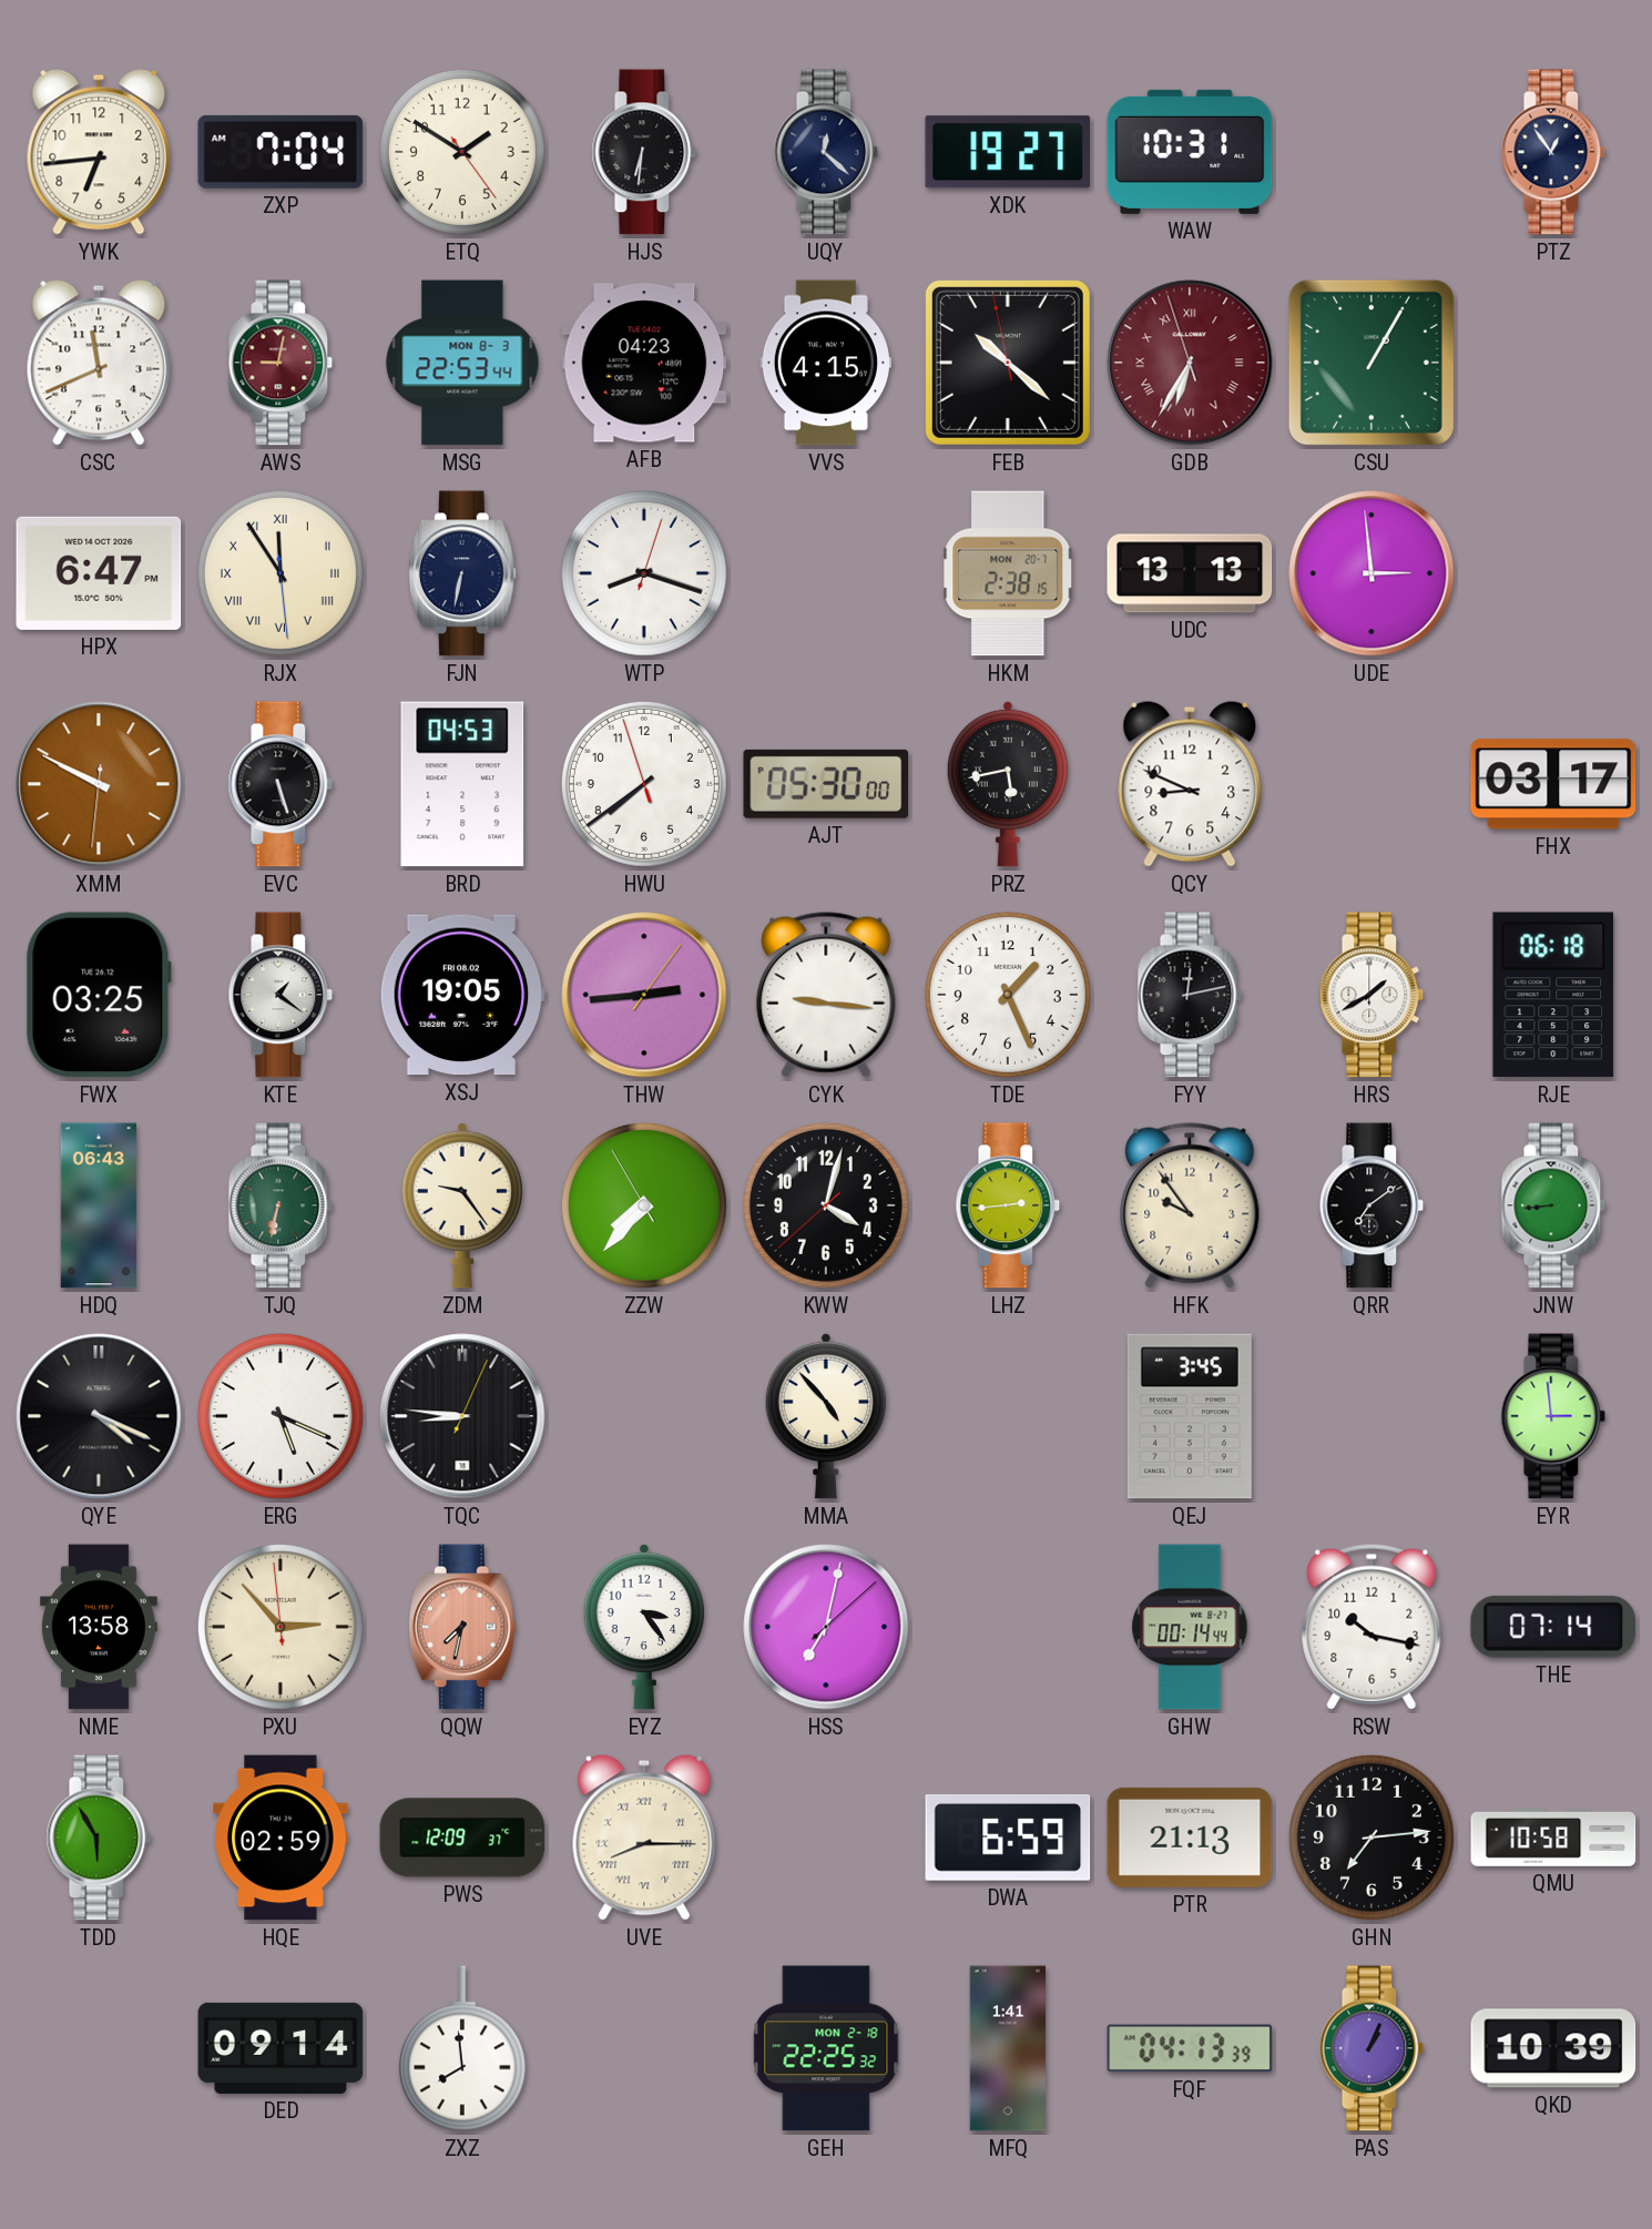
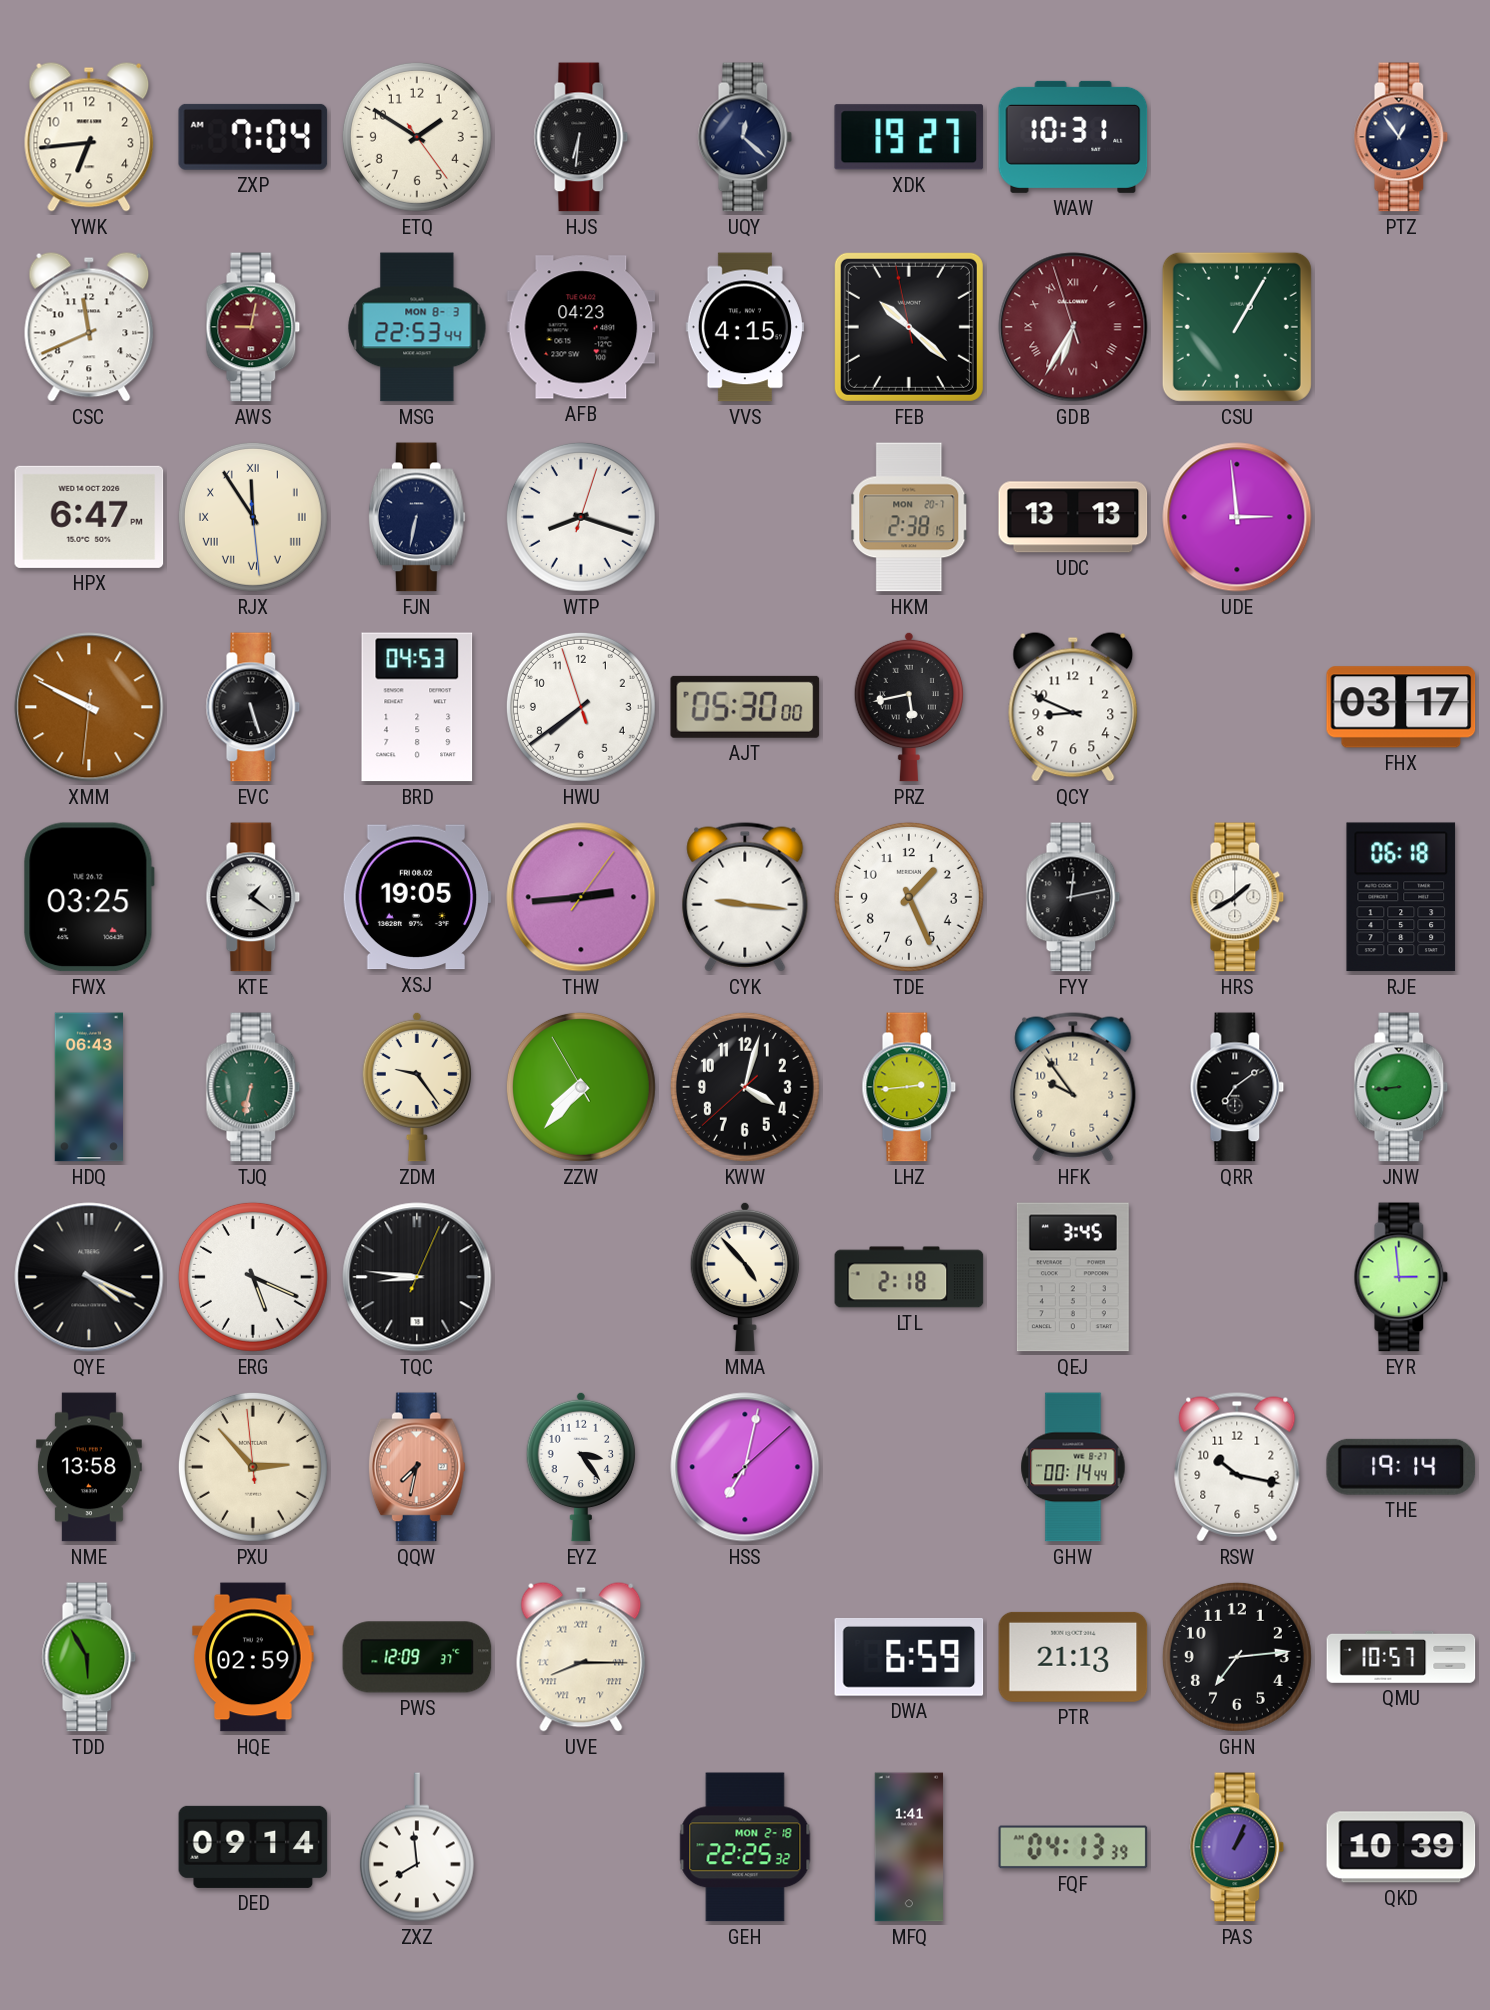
LTL: none -> 2:18
THE: 07:14 -> 19:14
QMU: 10:58 -> 10:57
